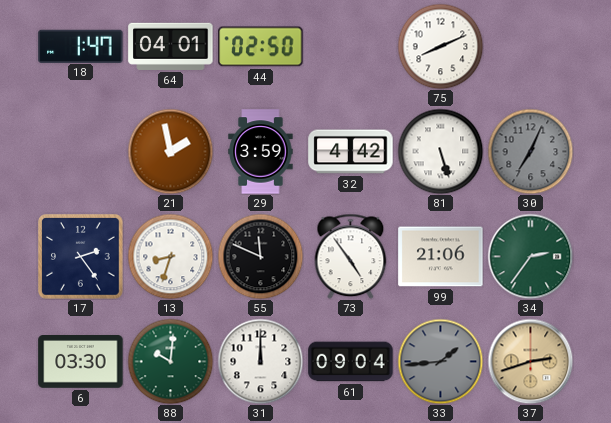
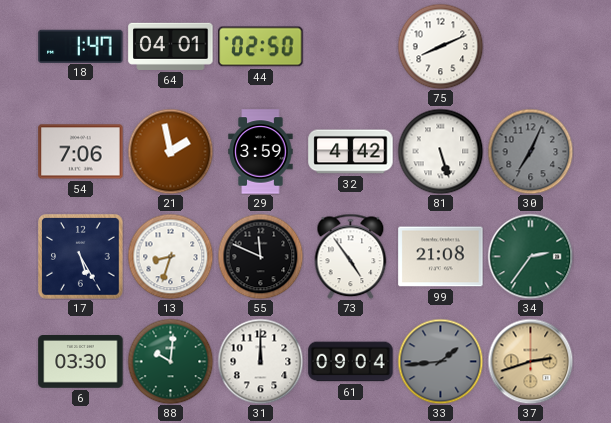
54: none -> 7:06
17: 2:24 -> 5:25
99: 21:06 -> 21:08
